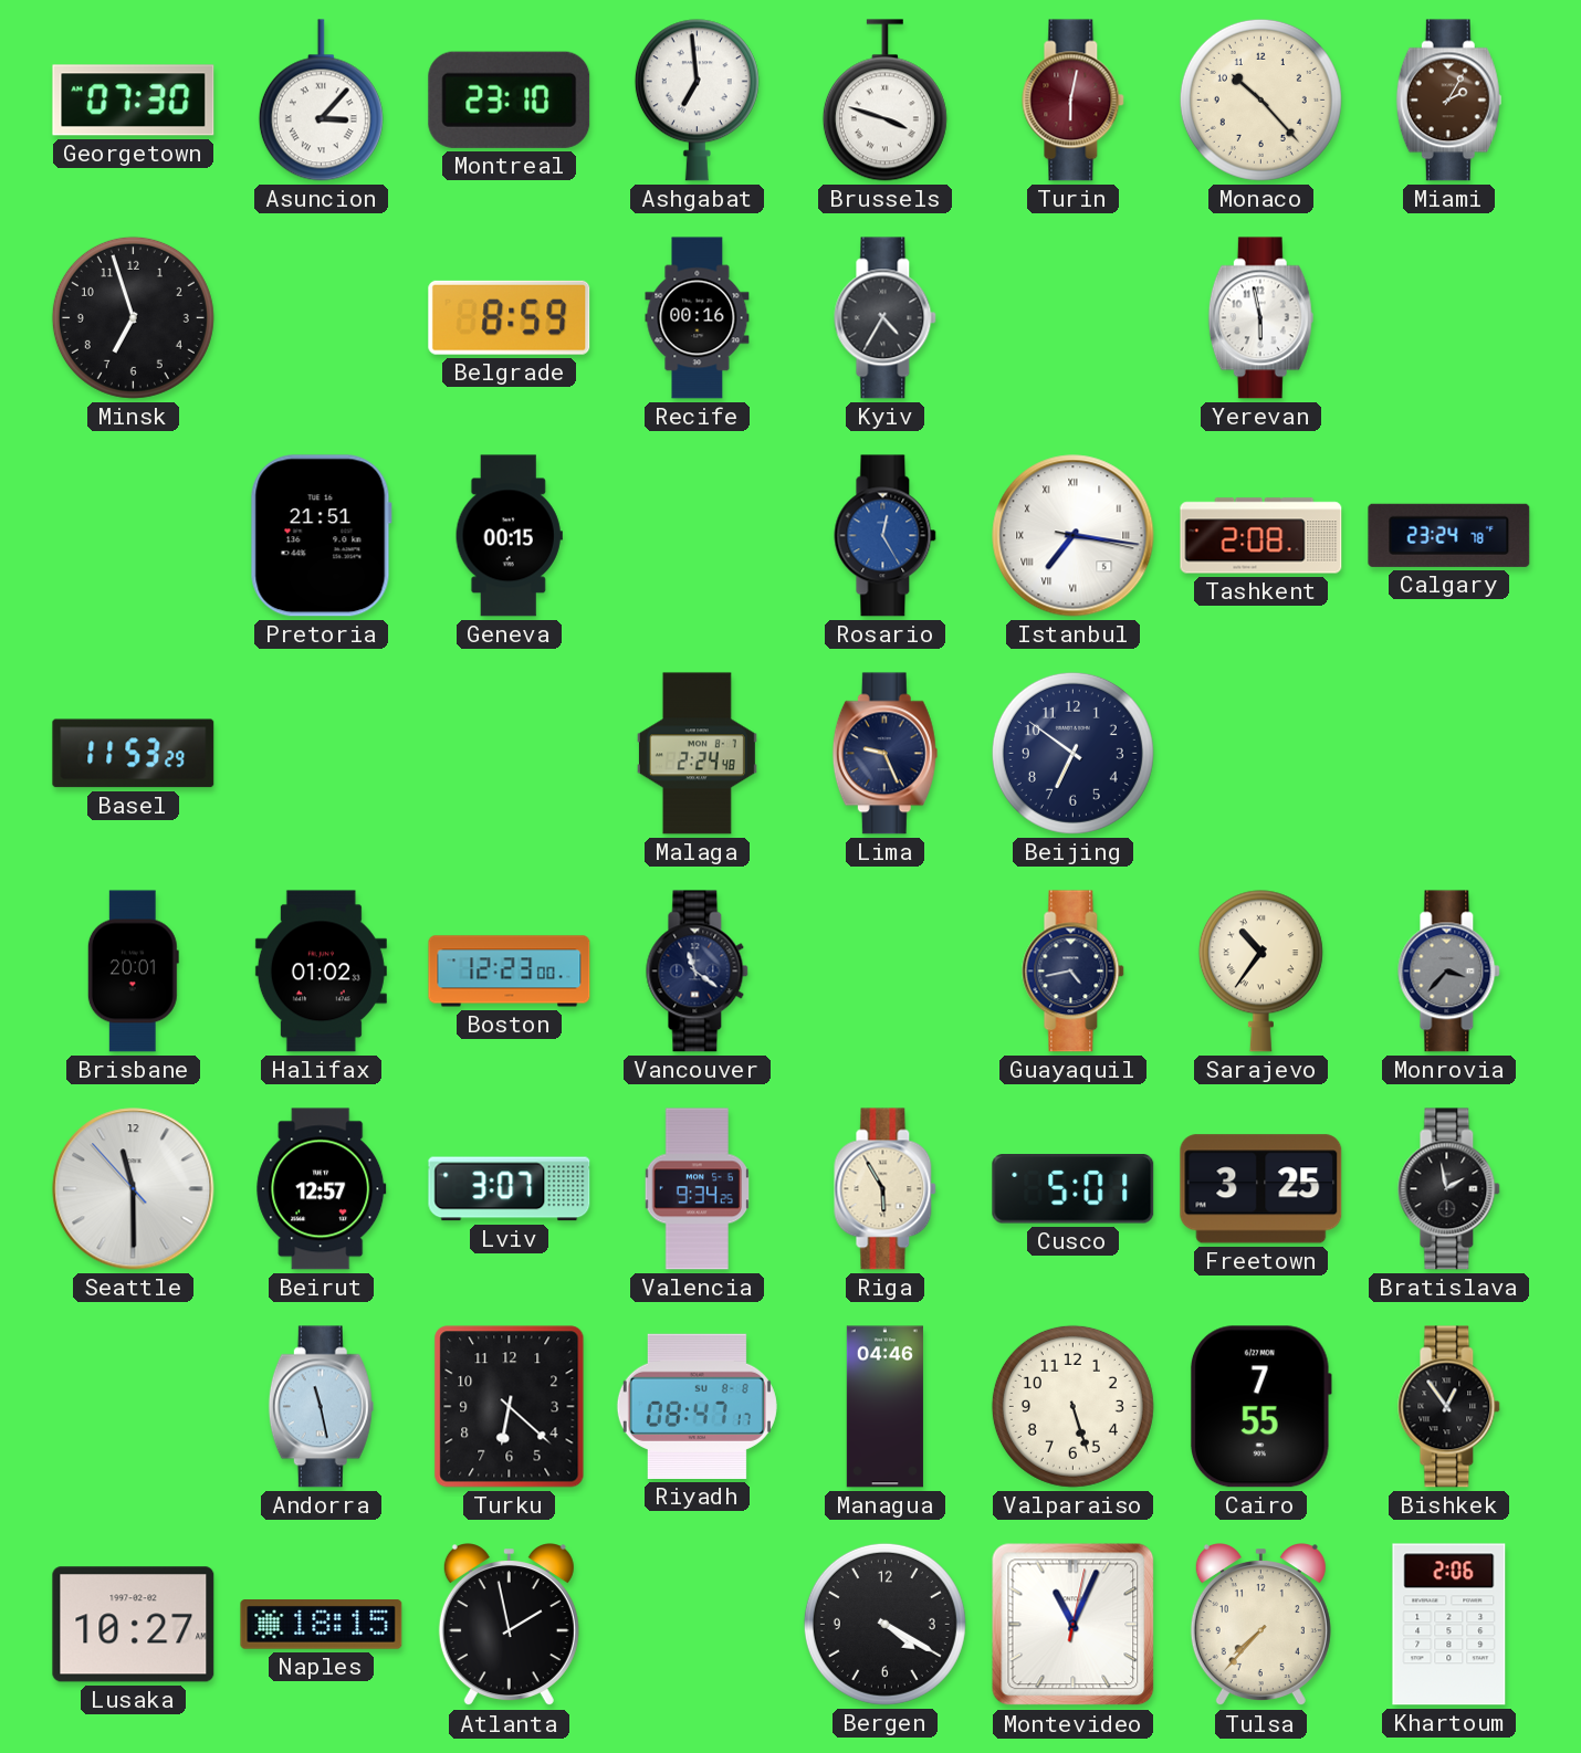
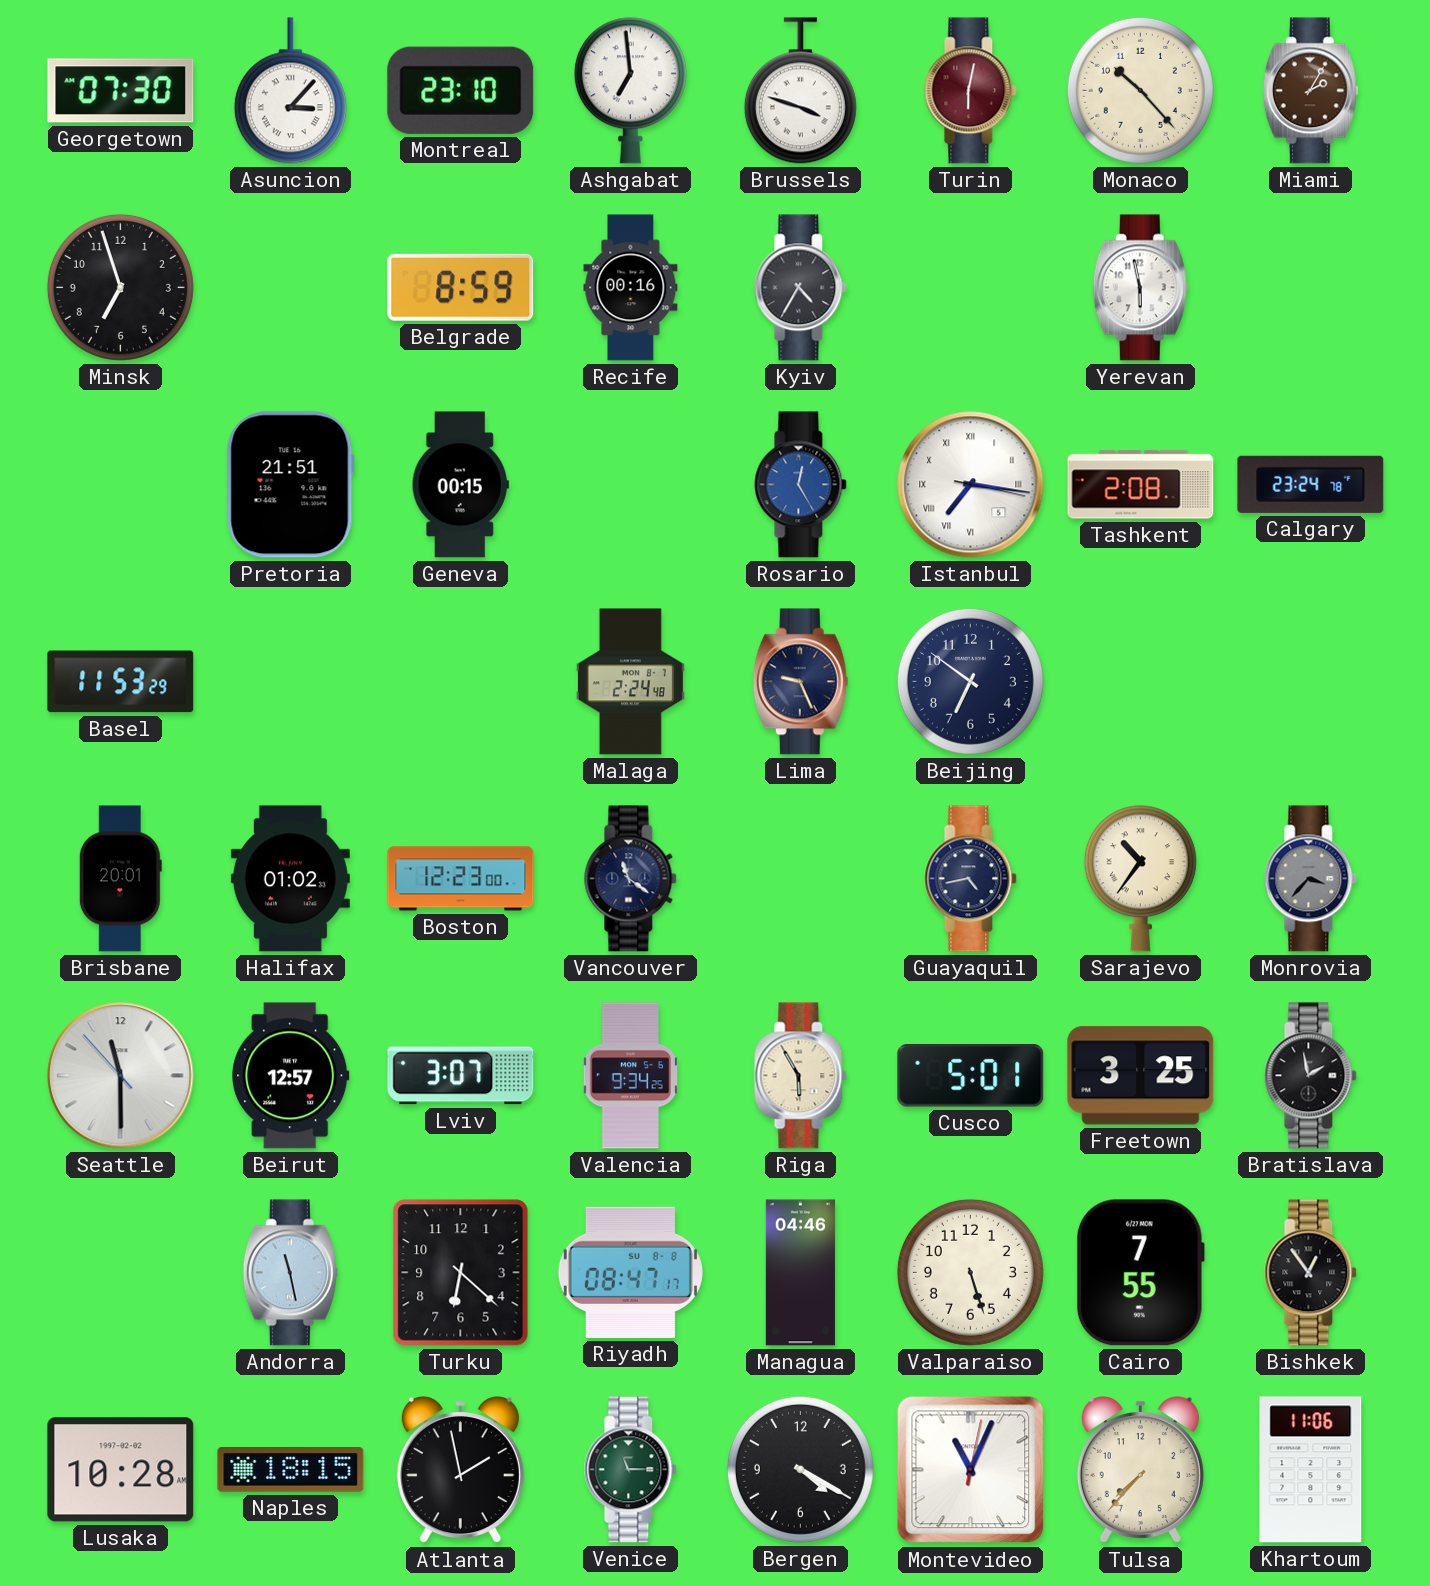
Lusaka: 10:27 -> 10:28
Venice: none -> 11:15
Khartoum: 2:06 -> 11:06
